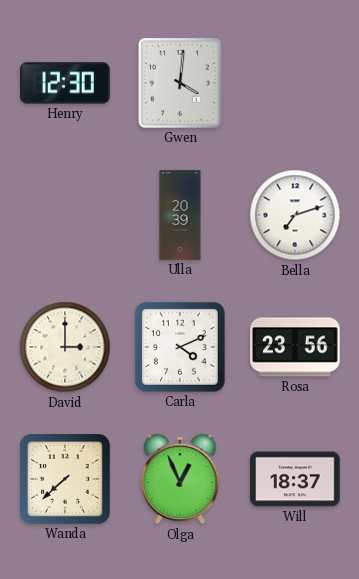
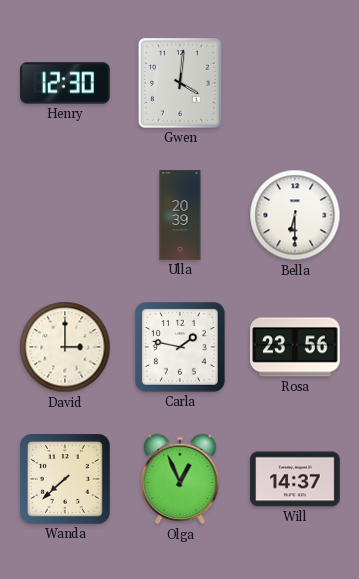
Bella: 7:12 -> 6:30
Carla: 4:11 -> 1:47
Will: 18:37 -> 14:37
